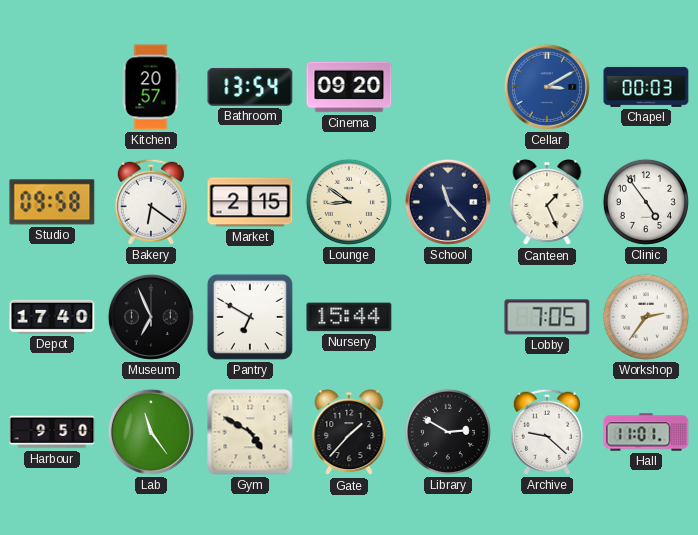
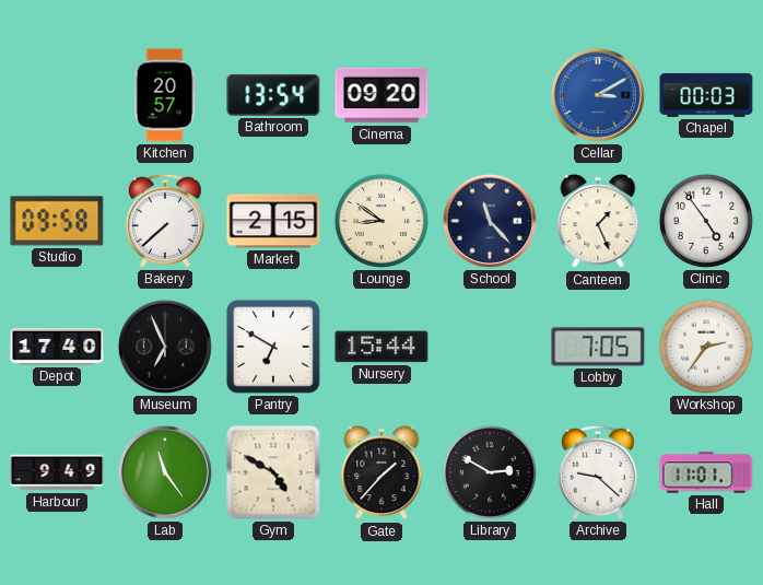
Bakery: 6:21 -> 7:38
Harbour: 9:50 -> 9:49
